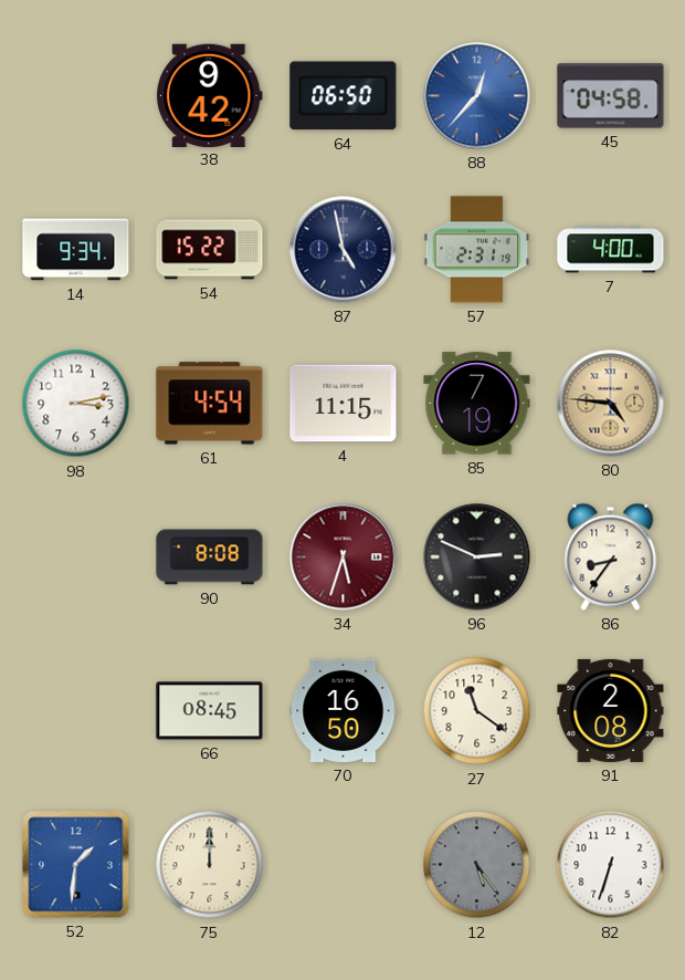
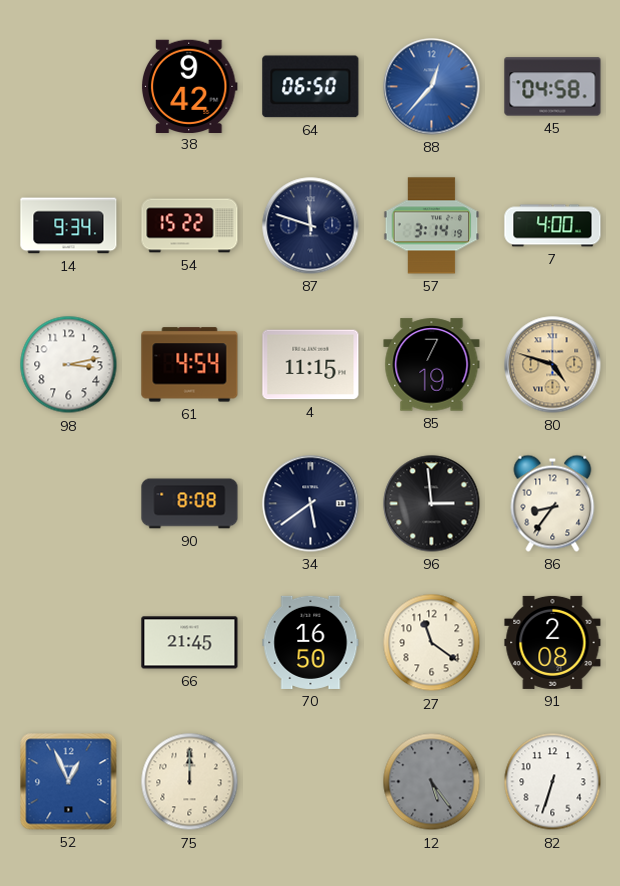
87: 4:58 -> 11:48
57: 2:31 -> 3:14
80: 4:46 -> 4:48
34: 5:33 -> 5:39
34 dial: burgundy -> navy
96: 2:49 -> 2:59
66: 08:45 -> 21:45
52: 1:31 -> 12:56
